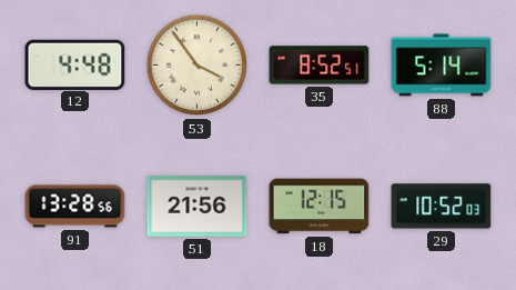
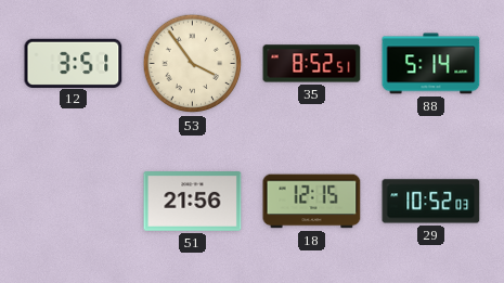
12: 4:48 -> 3:51
91: 13:28 -> none
